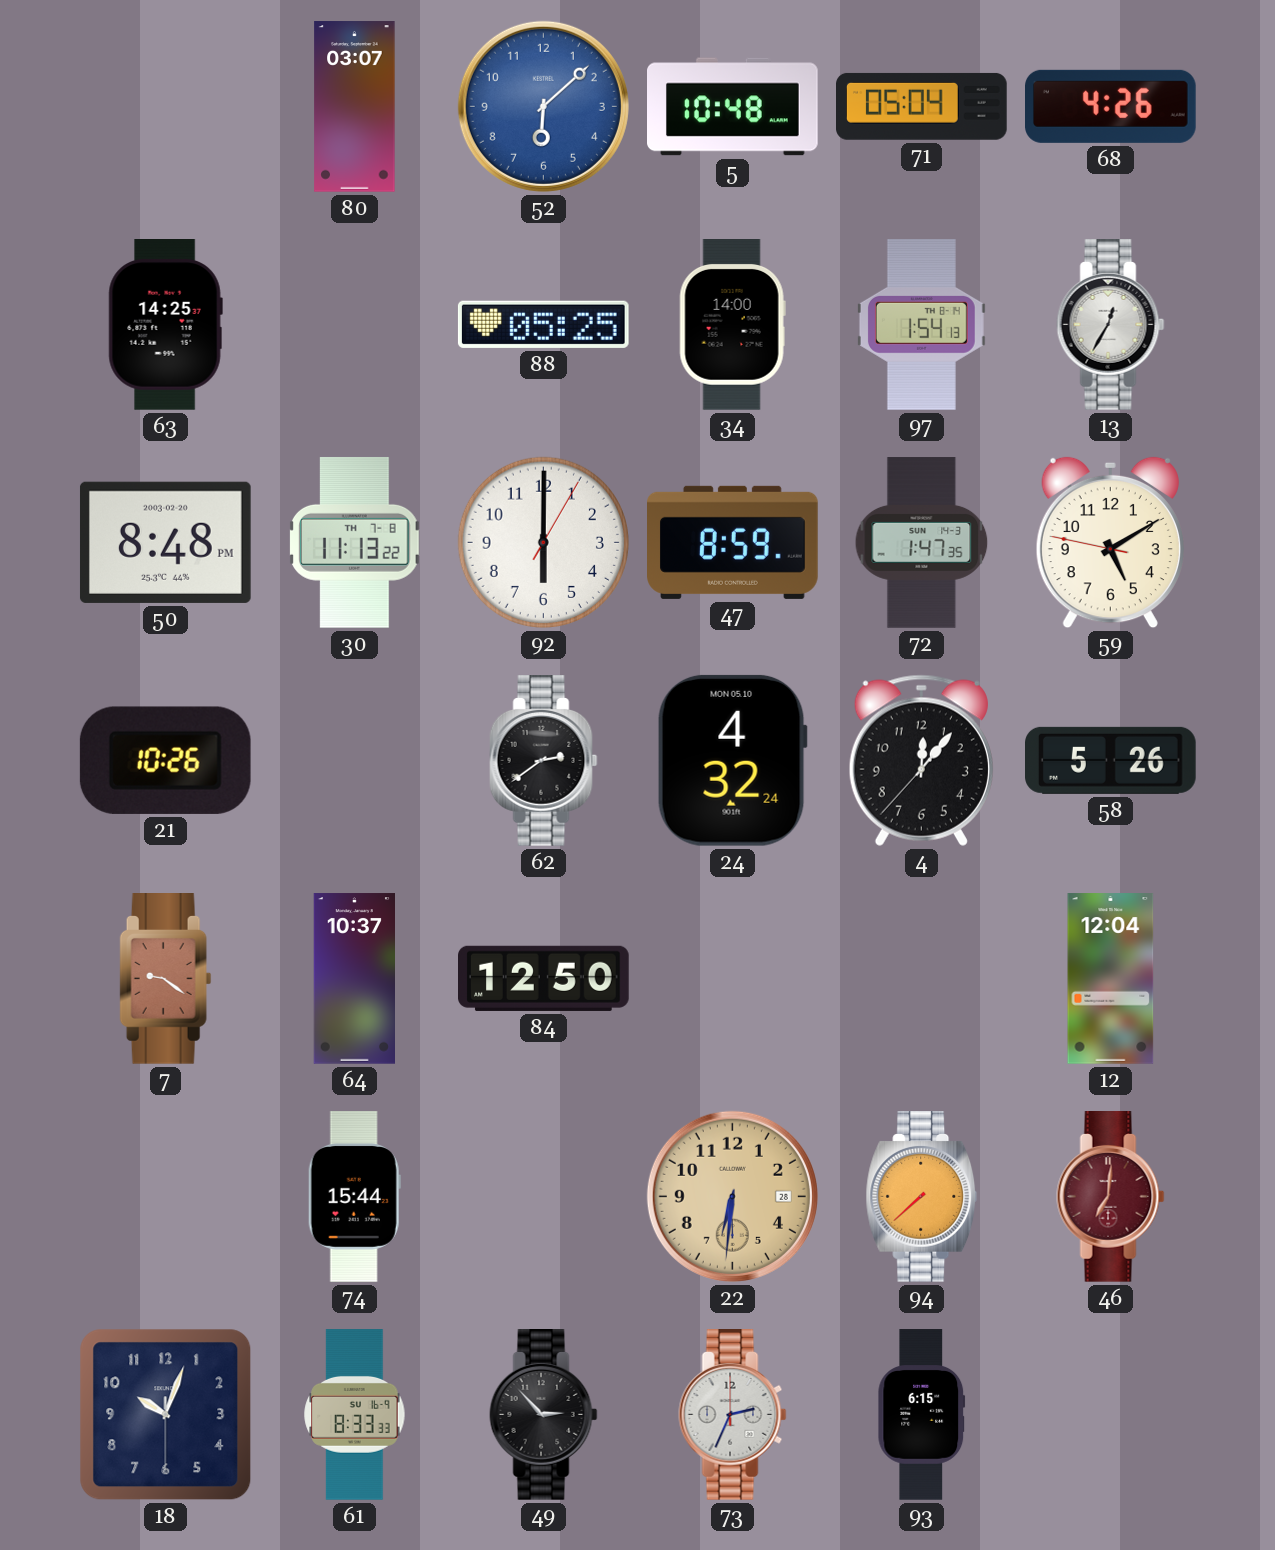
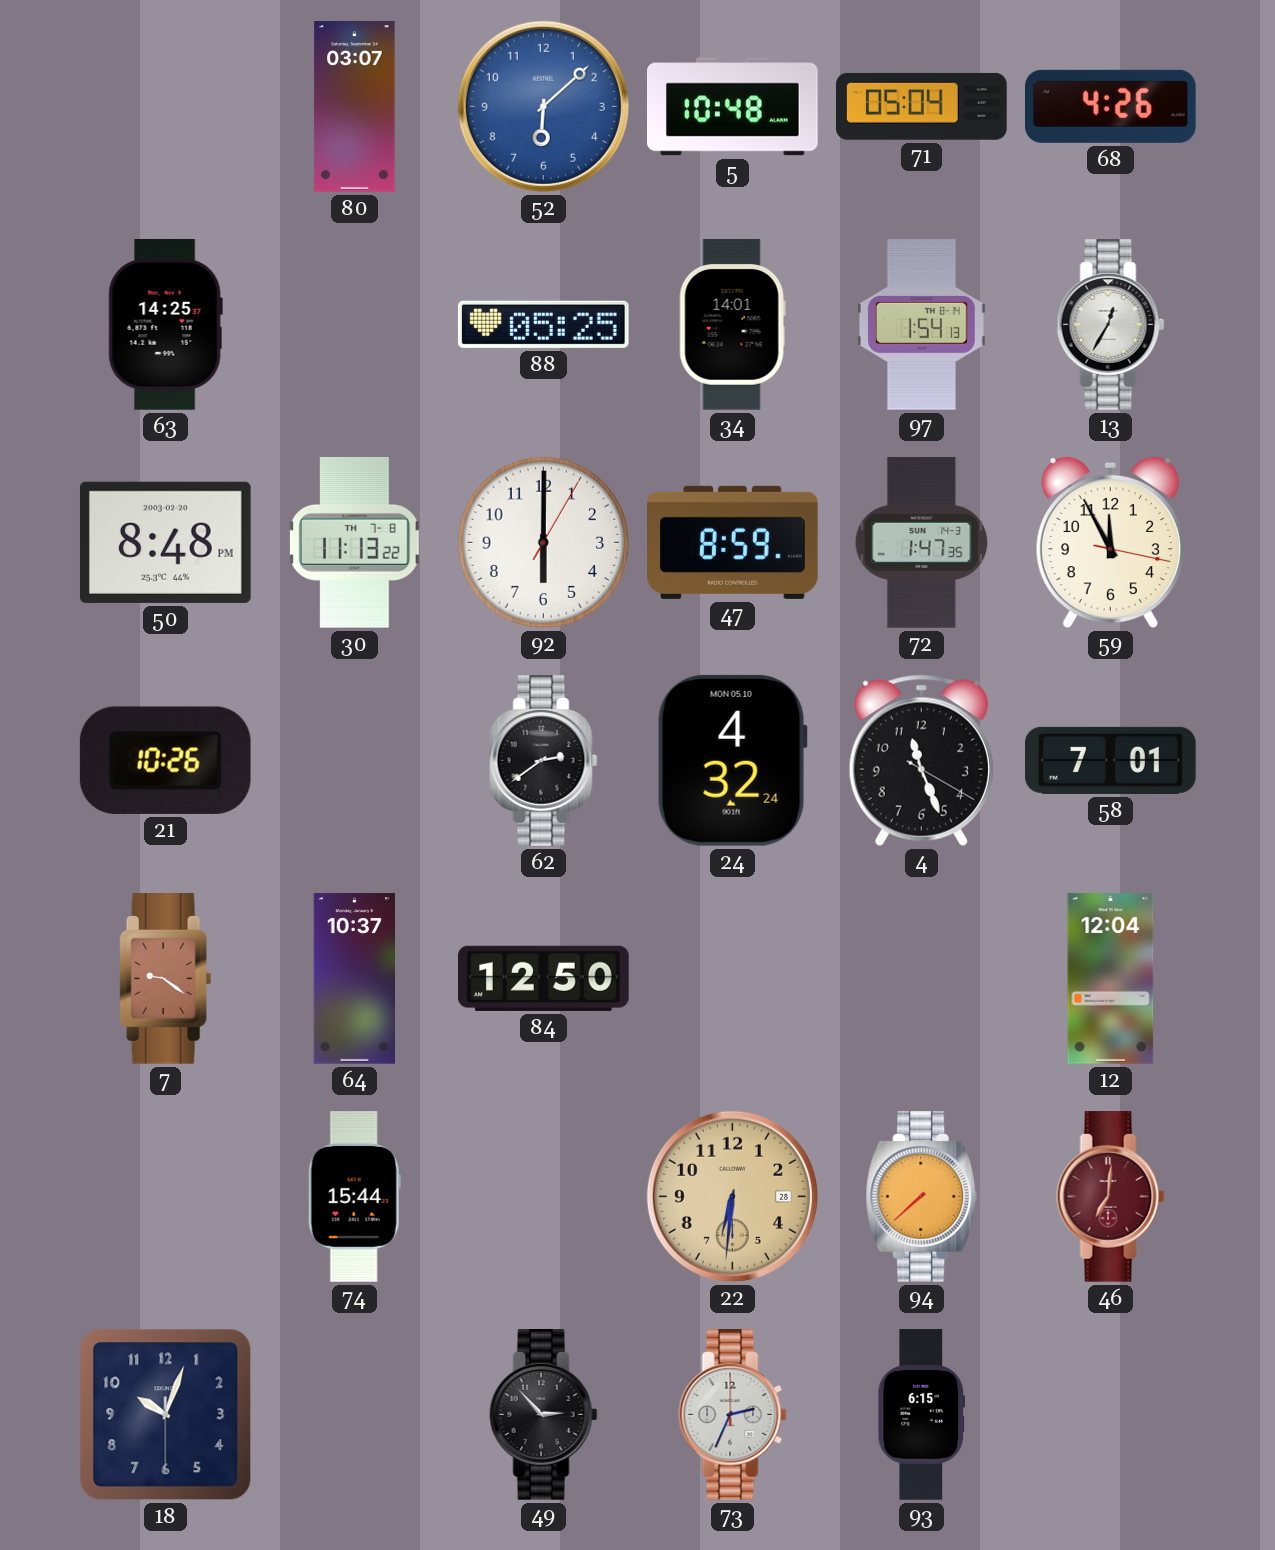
34: 14:00 -> 14:01
59: 5:09 -> 11:55
4: 12:06 -> 11:26
58: 5:26 -> 7:01
61: 8:33 -> none
